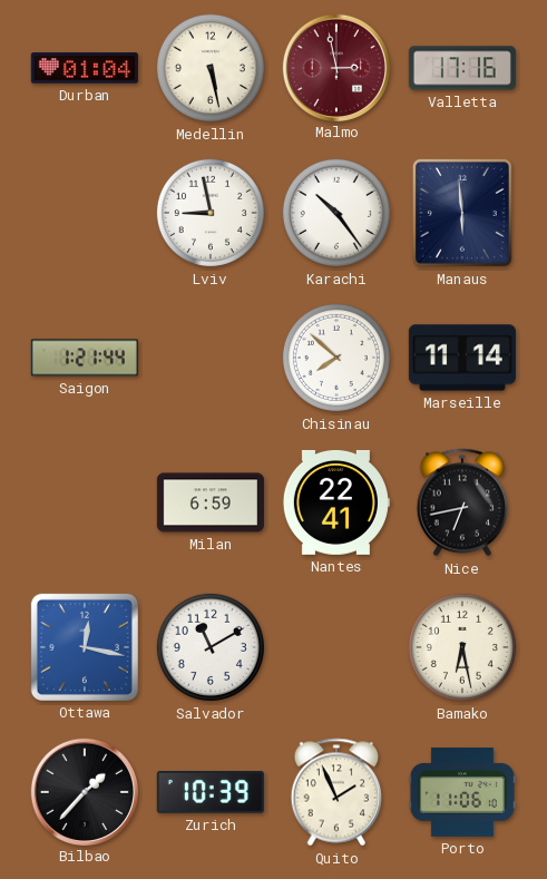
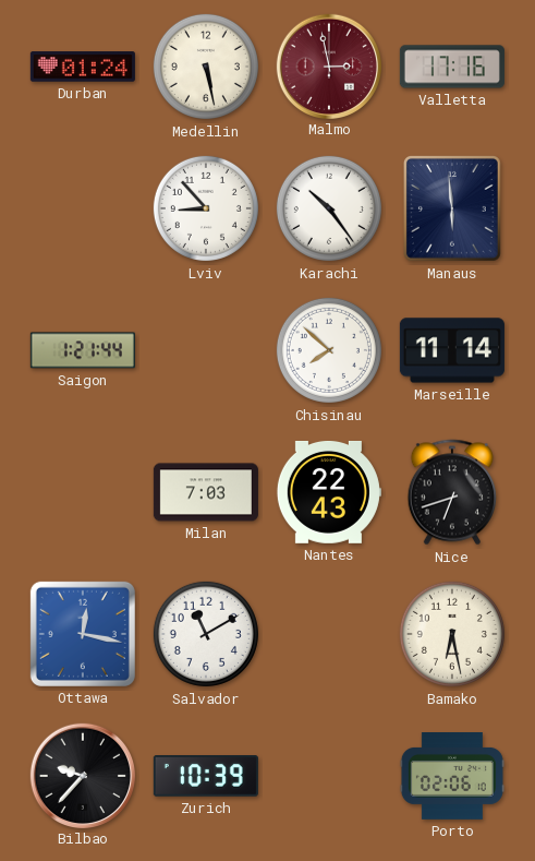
Durban: 01:04 -> 01:24
Lviv: 8:58 -> 8:53
Milan: 6:59 -> 7:03
Nantes: 22:41 -> 22:43
Nice: 6:43 -> 6:42
Bilbao: 1:37 -> 9:37
Quito: 1:56 -> none
Porto: 11:06 -> 02:06
